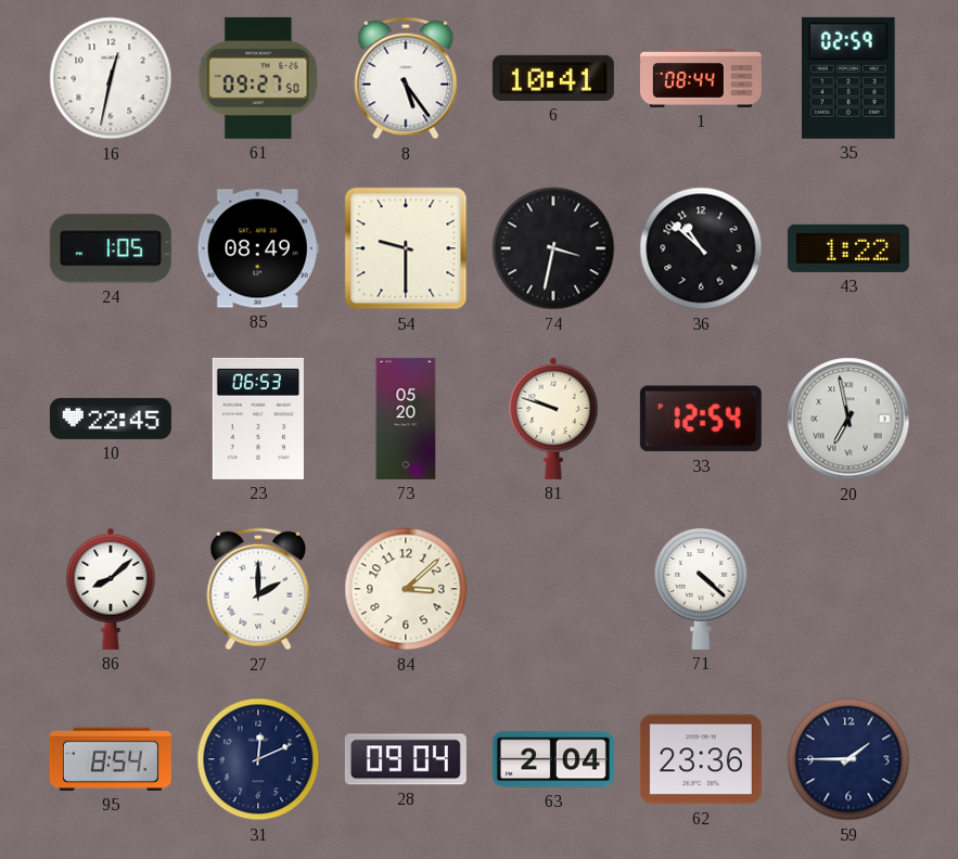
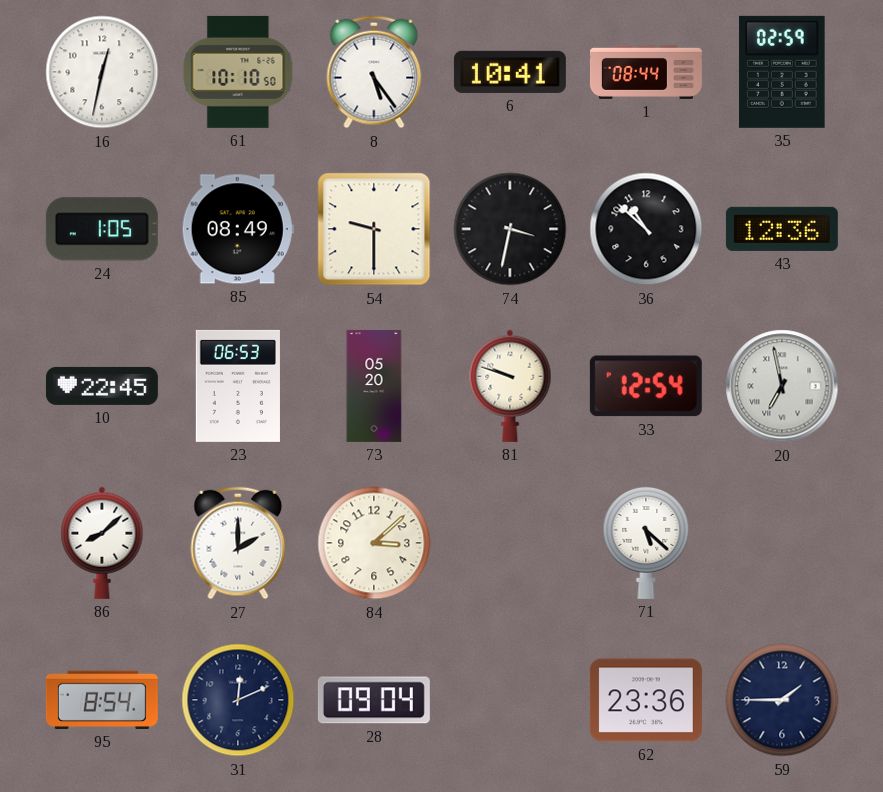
61: 09:27 -> 10:10
43: 1:22 -> 12:36
71: 4:22 -> 5:22
63: 2:04 -> none
